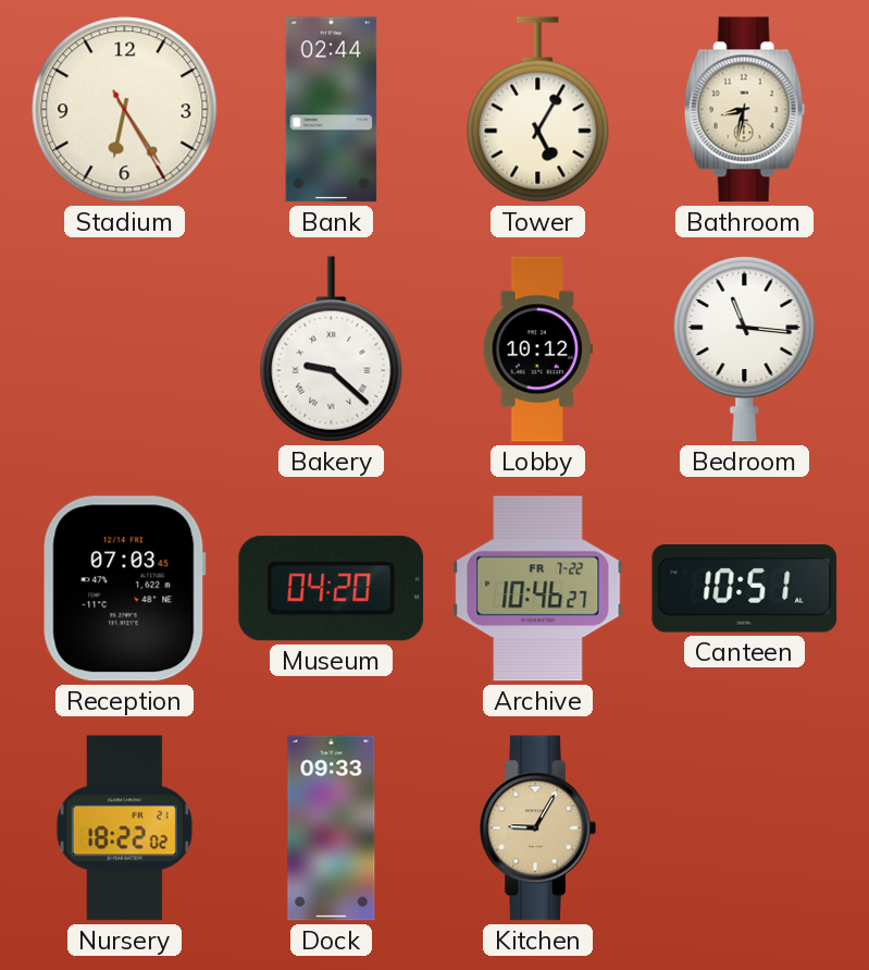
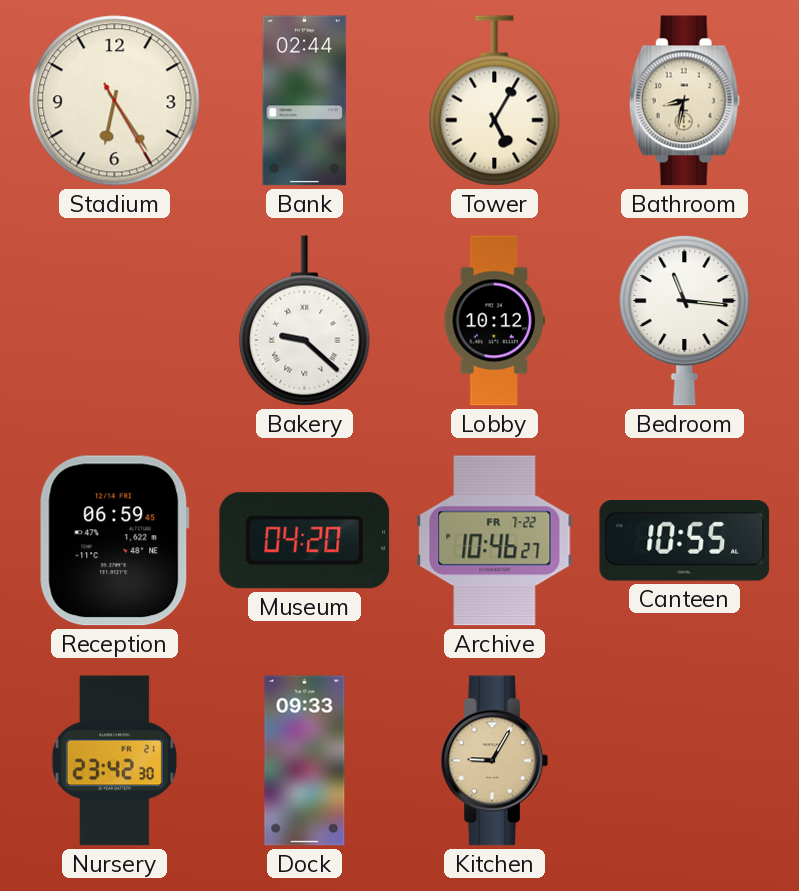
Reception: 07:03 -> 06:59
Canteen: 10:51 -> 10:55
Nursery: 18:22 -> 23:42
